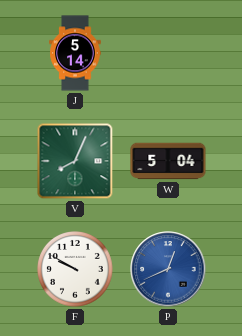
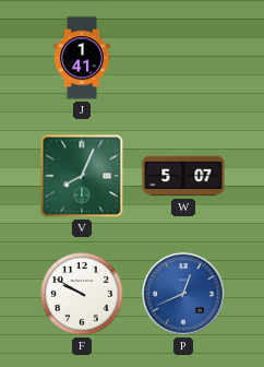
J: 5:14 -> 1:41
W: 5:04 -> 5:07
